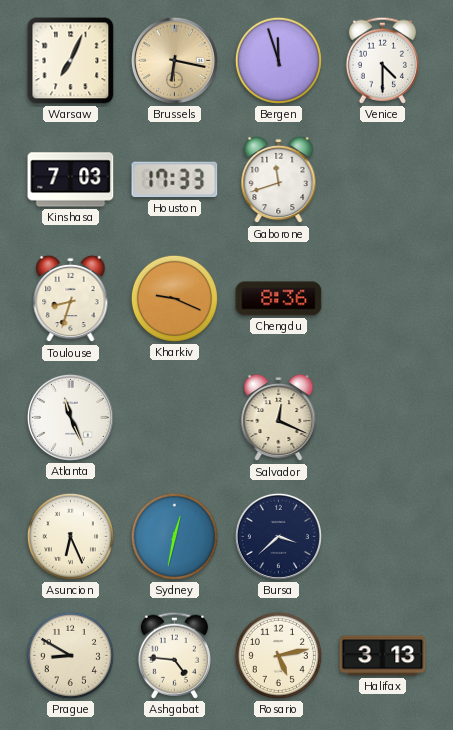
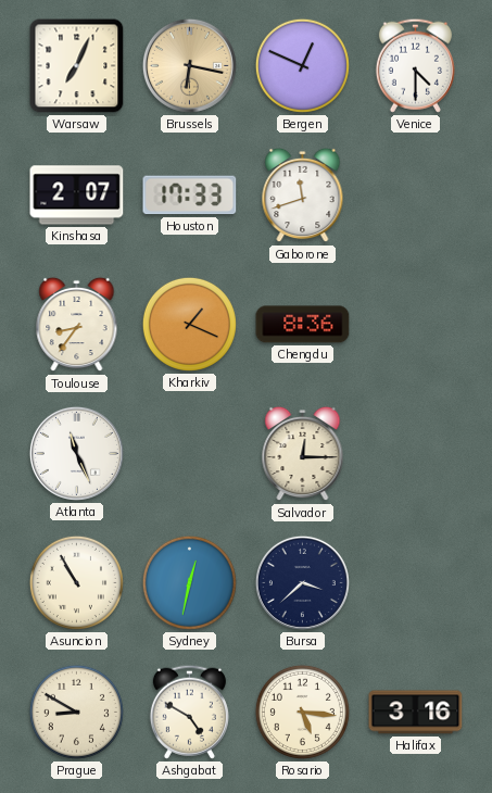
Bergen: 11:57 -> 12:49
Kinshasa: 7:03 -> 2:07
Toulouse: 8:33 -> 8:36
Kharkiv: 9:19 -> 1:19
Salvador: 12:19 -> 12:15
Asuncion: 6:26 -> 10:55
Ashgabat: 4:46 -> 4:50
Rosario: 5:13 -> 5:16
Halifax: 3:13 -> 3:16
